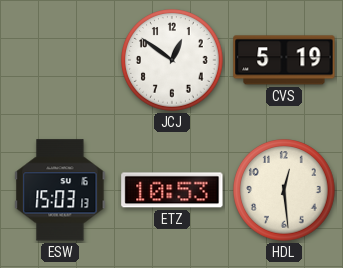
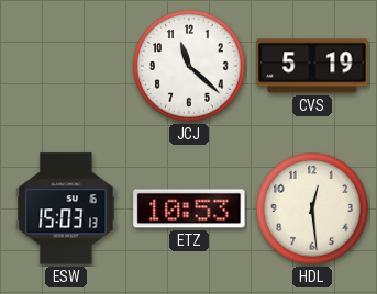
JCJ: 12:51 -> 11:22
